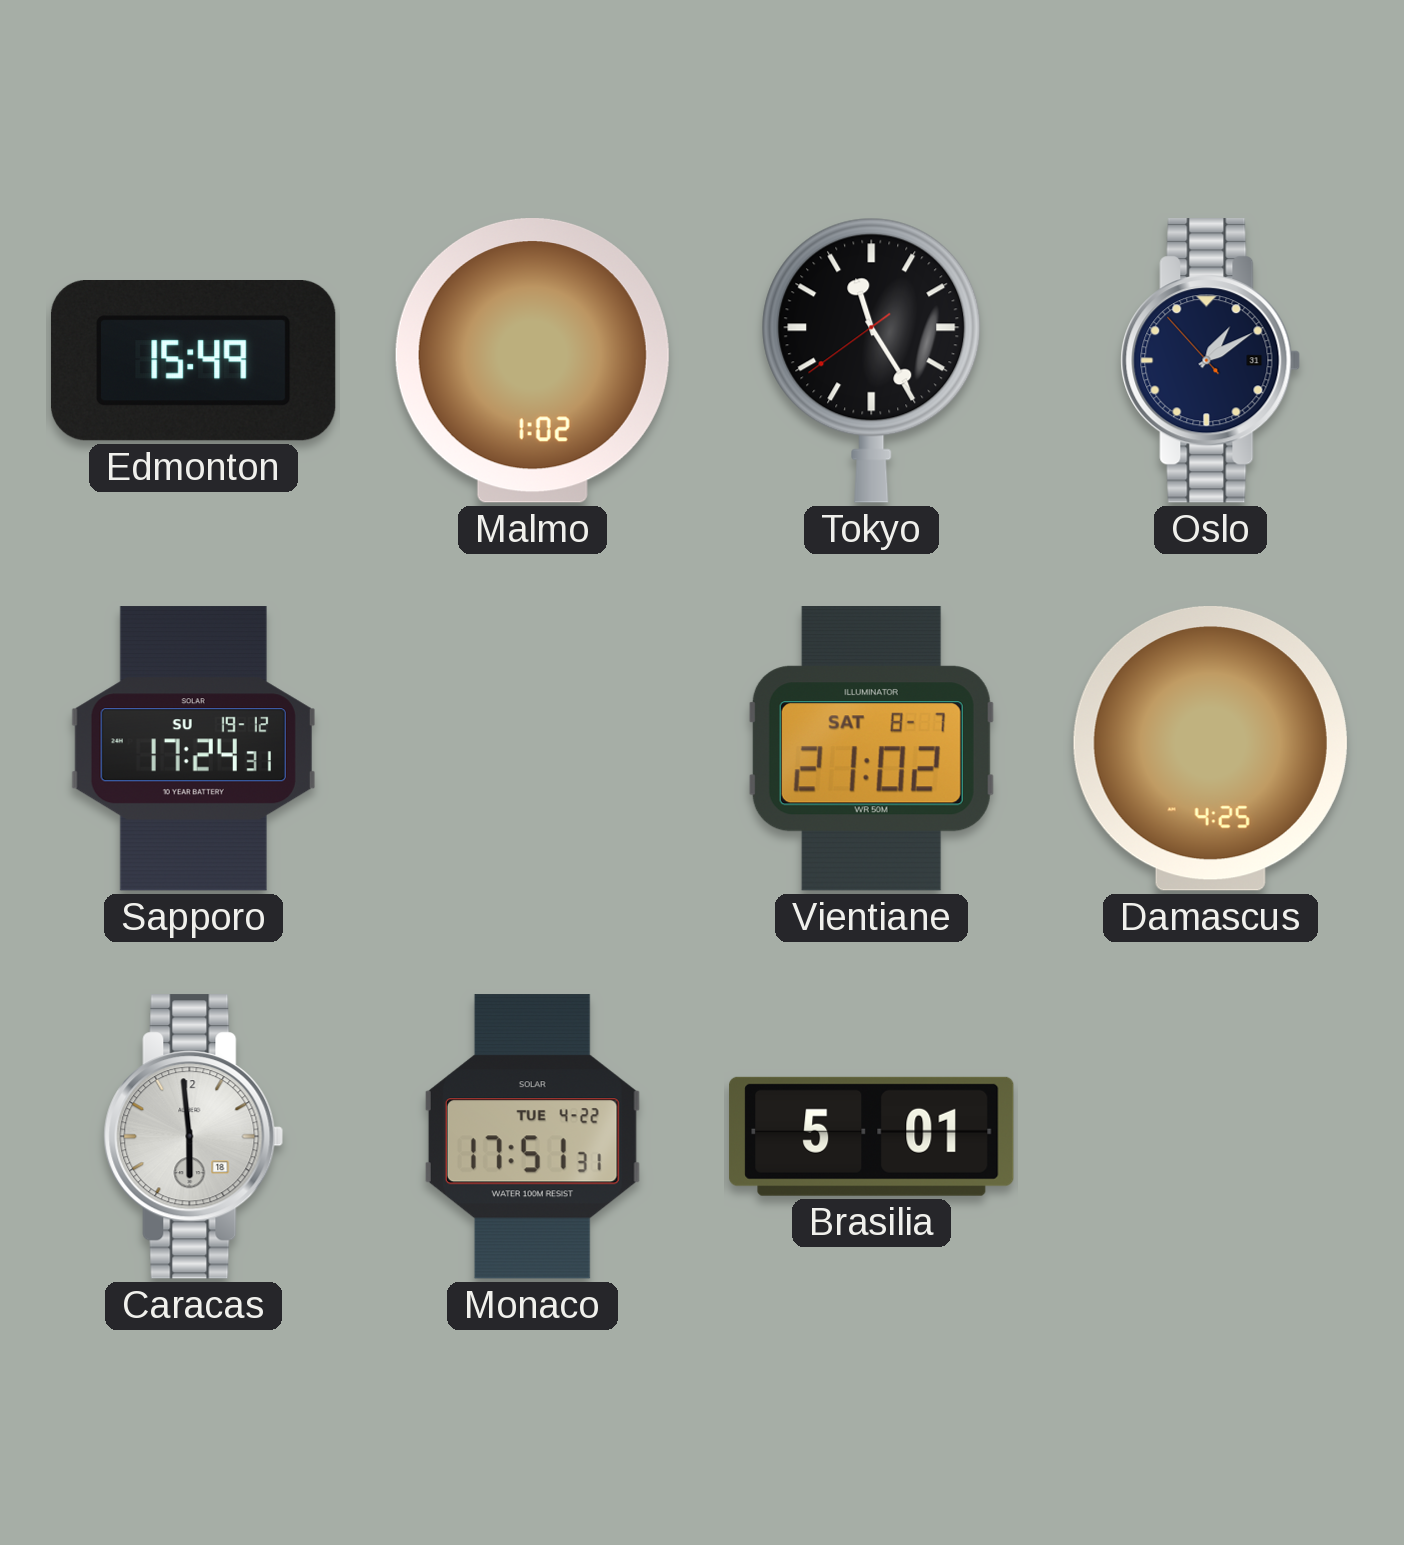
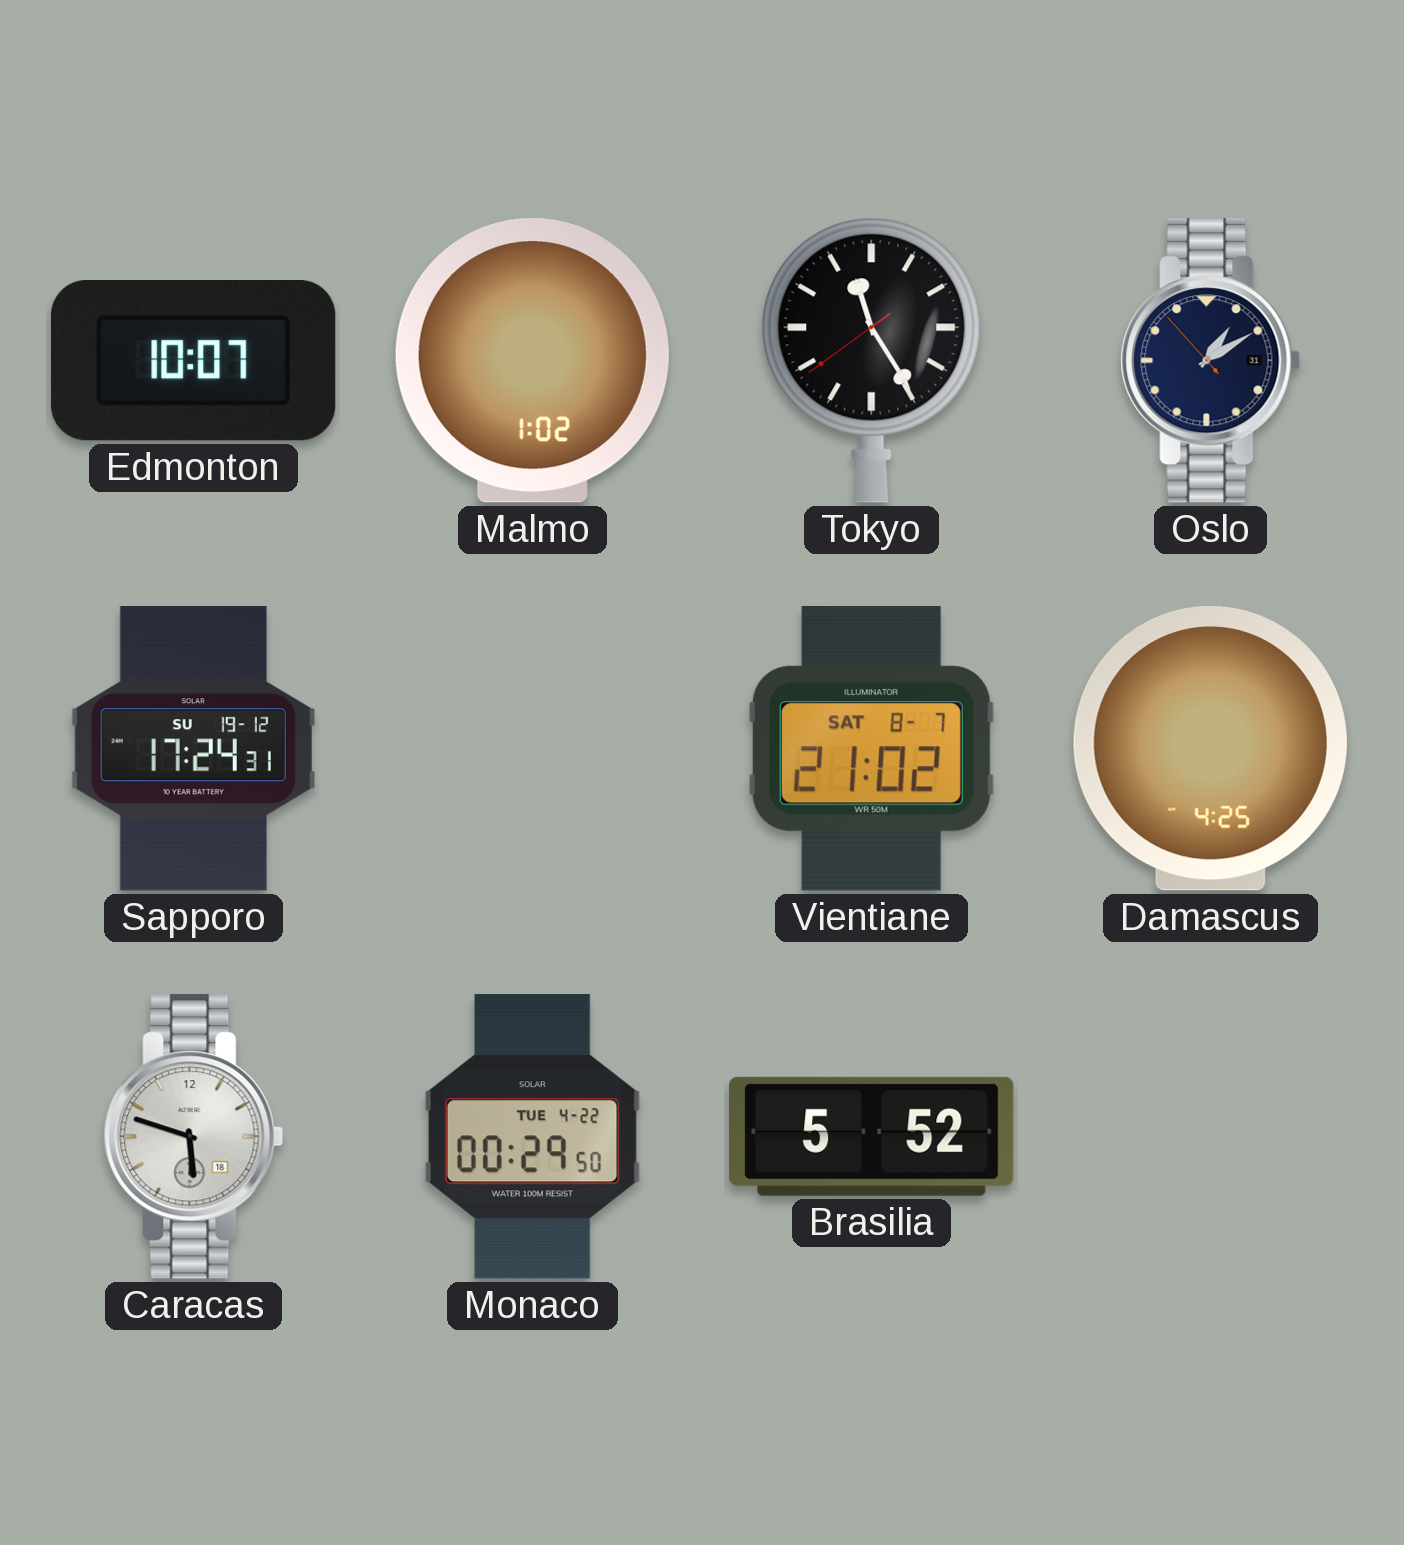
Edmonton: 15:49 -> 10:07
Caracas: 5:59 -> 5:48
Monaco: 17:51 -> 00:29
Brasilia: 5:01 -> 5:52
